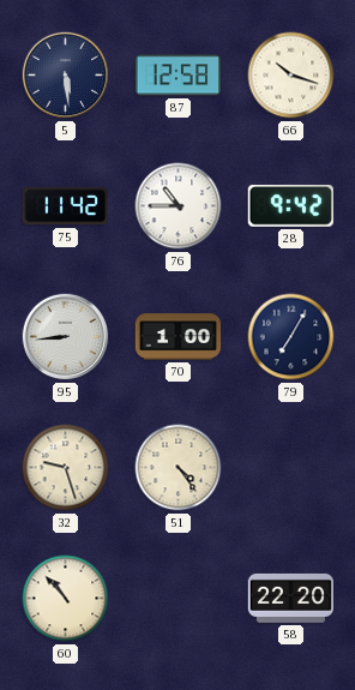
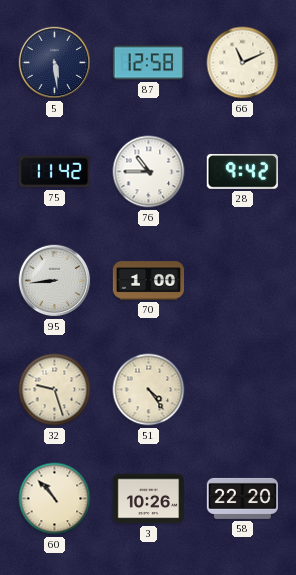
66: 10:18 -> 11:11
79: 7:05 -> none
3: none -> 10:26
